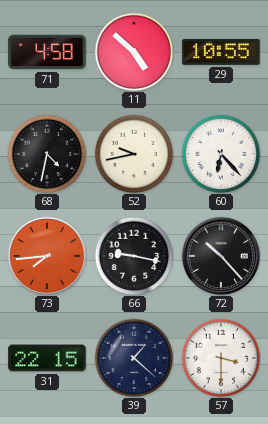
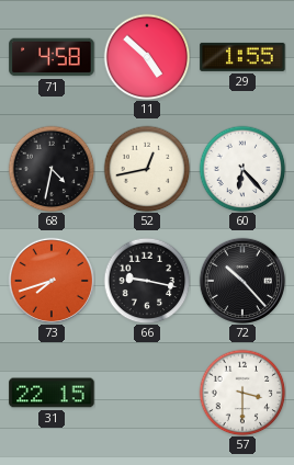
29: 10:55 -> 1:55
52: 9:43 -> 12:43
73: 7:44 -> 7:42
39: 1:22 -> none
